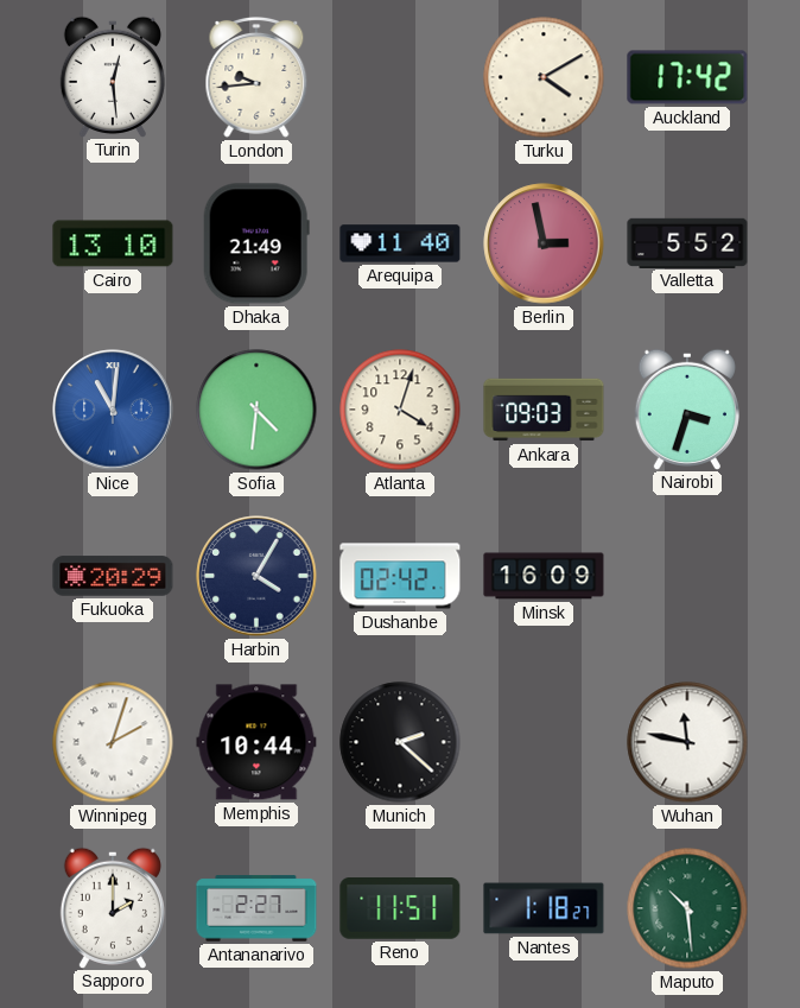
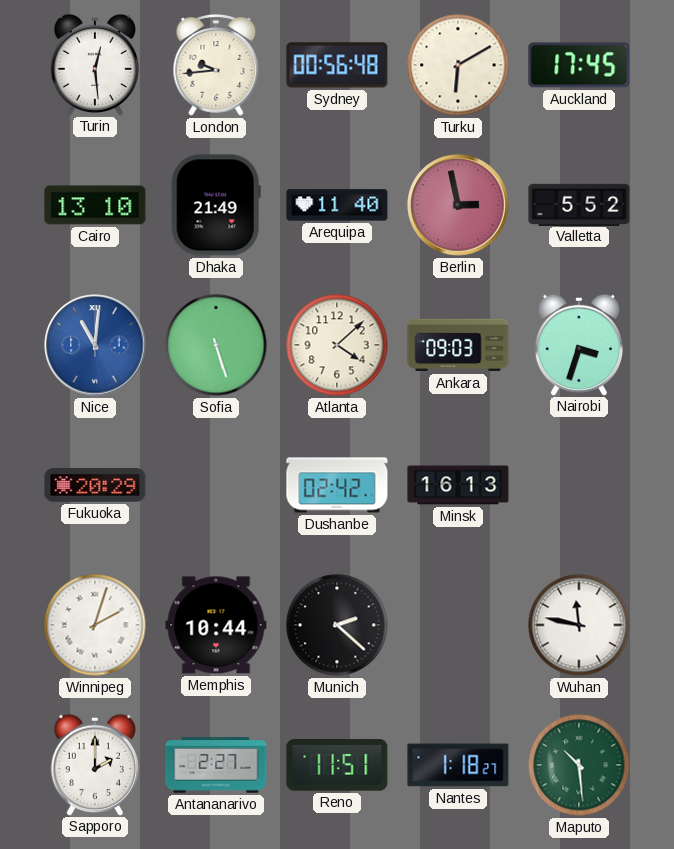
Sydney: none -> 00:56
Turku: 4:10 -> 6:10
Auckland: 17:42 -> 17:45
Sofia: 4:31 -> 5:27
Atlanta: 4:03 -> 4:08
Harbin: 4:05 -> none
Minsk: 16:09 -> 16:13
